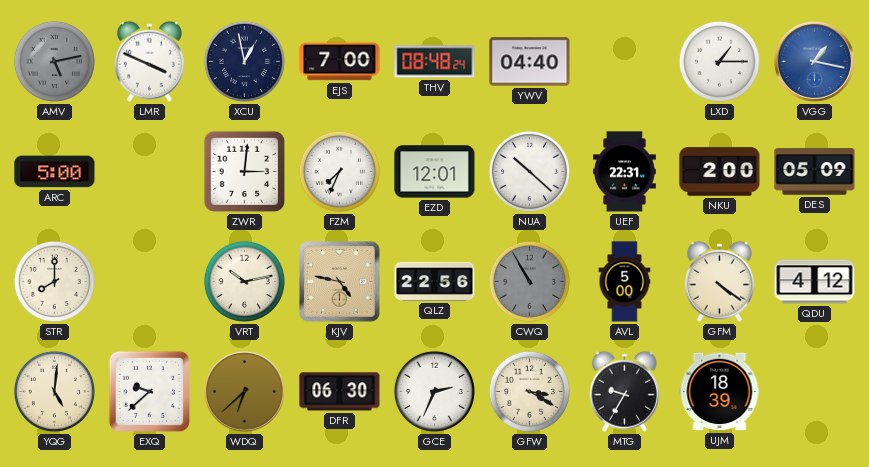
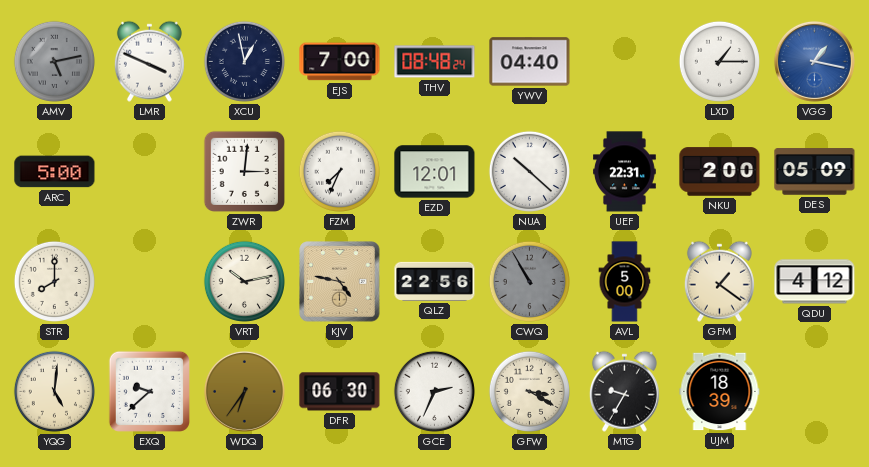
GFM: 4:21 -> 1:21
WDQ: 6:38 -> 6:36
